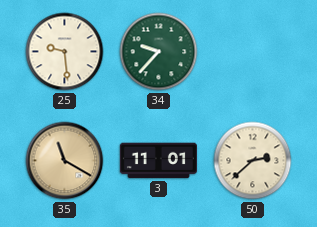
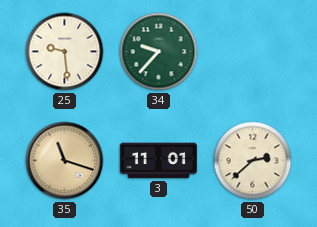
35: 11:20 -> 11:18
